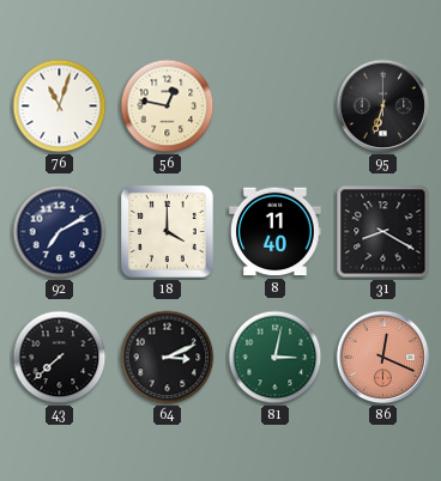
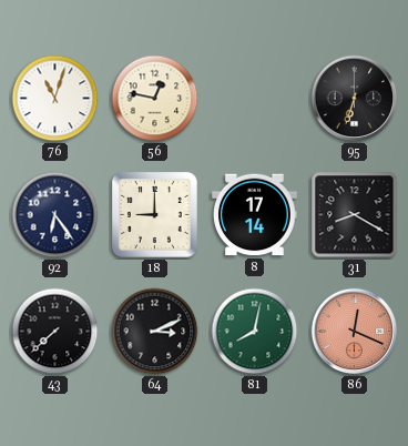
92: 7:10 -> 6:24
18: 4:00 -> 9:00
8: 11:40 -> 17:14
81: 3:02 -> 8:02
